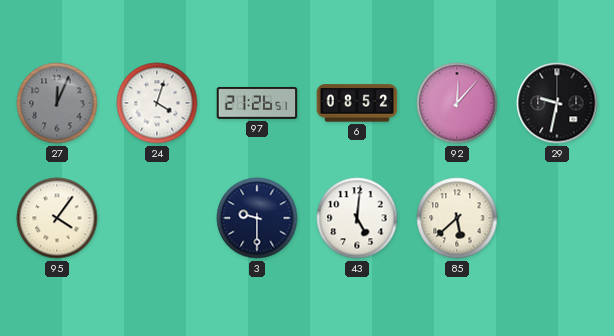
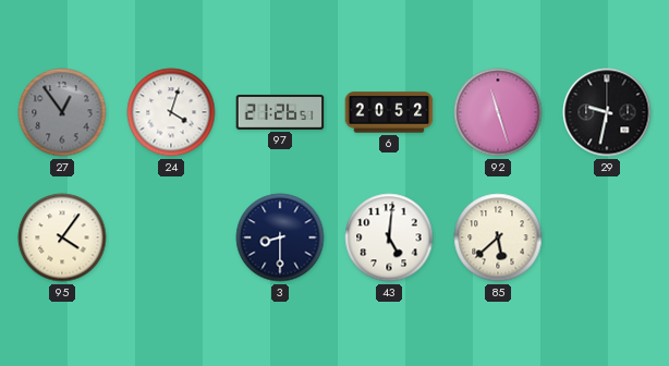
27: 12:04 -> 12:54
6: 08:52 -> 20:52
92: 12:07 -> 11:27
3: 9:30 -> 8:30
